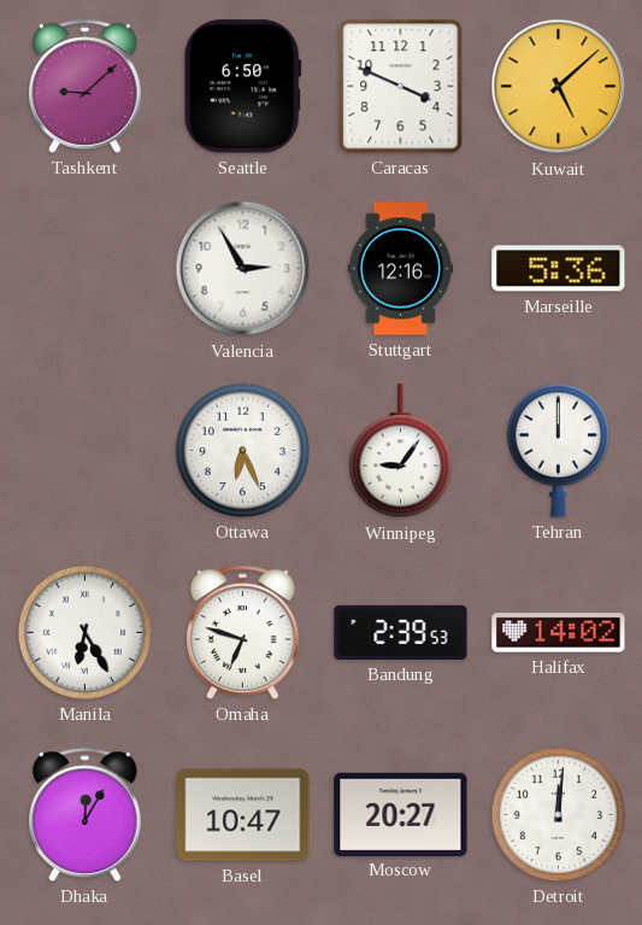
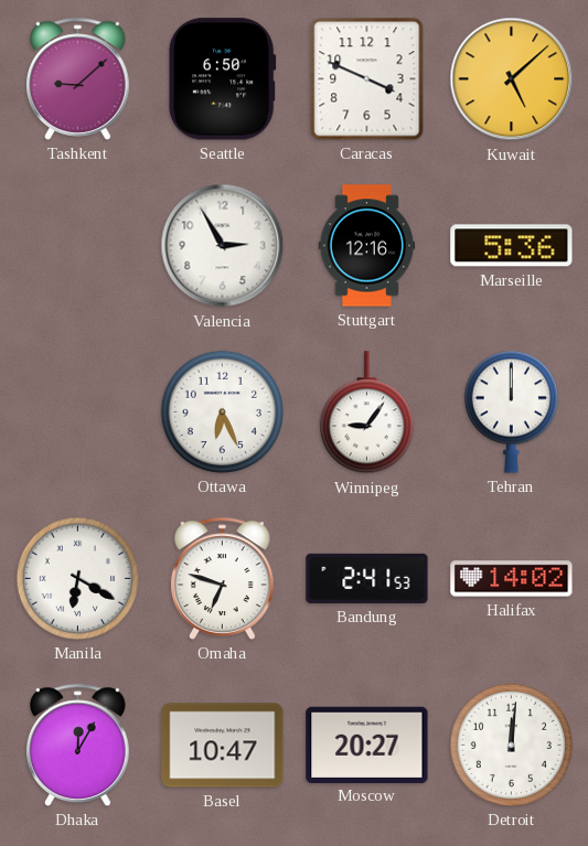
Manila: 6:25 -> 6:20
Bandung: 2:39 -> 2:41
